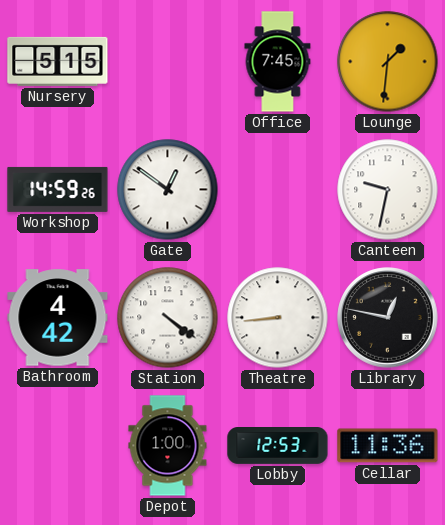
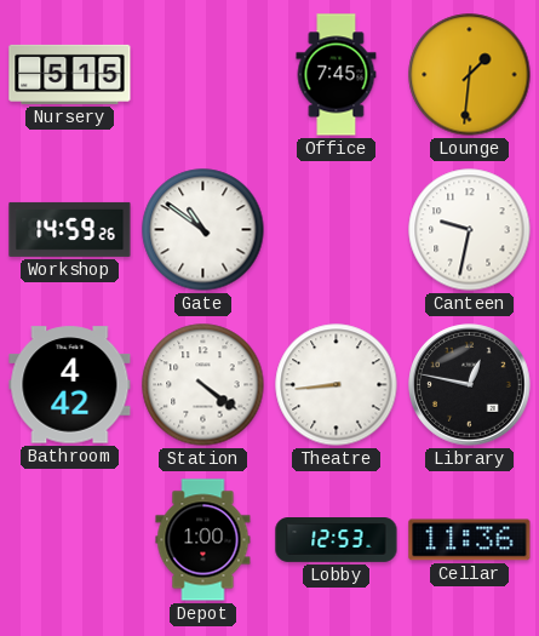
Gate: 12:51 -> 10:51
